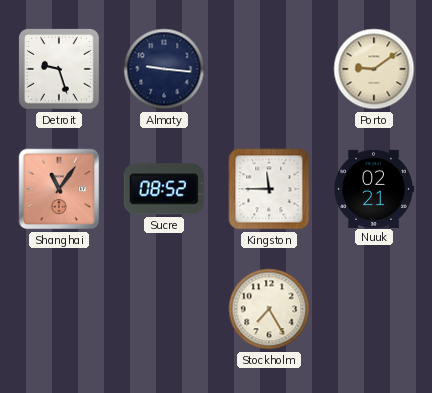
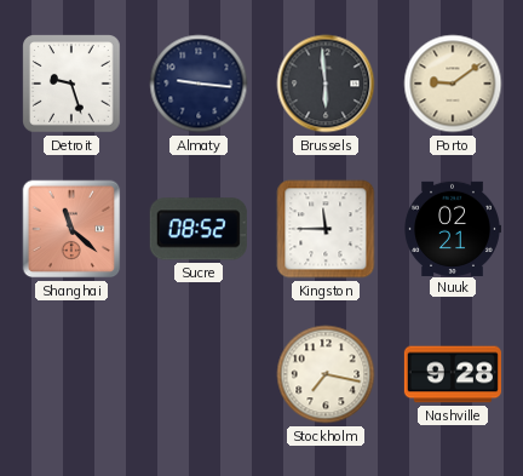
Brussels: none -> 5:59
Shanghai: 11:06 -> 11:22
Stockholm: 7:25 -> 7:17
Nashville: none -> 9:28
